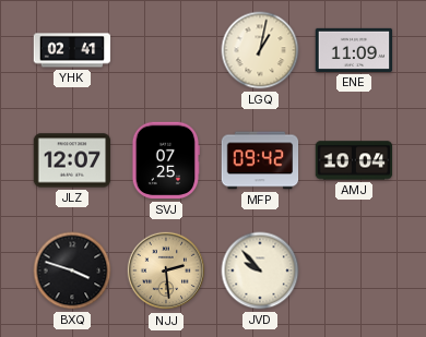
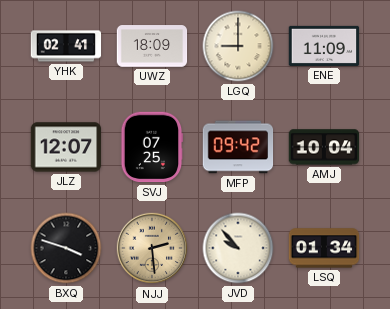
UWZ: none -> 18:09
LGQ: 1:02 -> 9:00
LSQ: none -> 01:34
